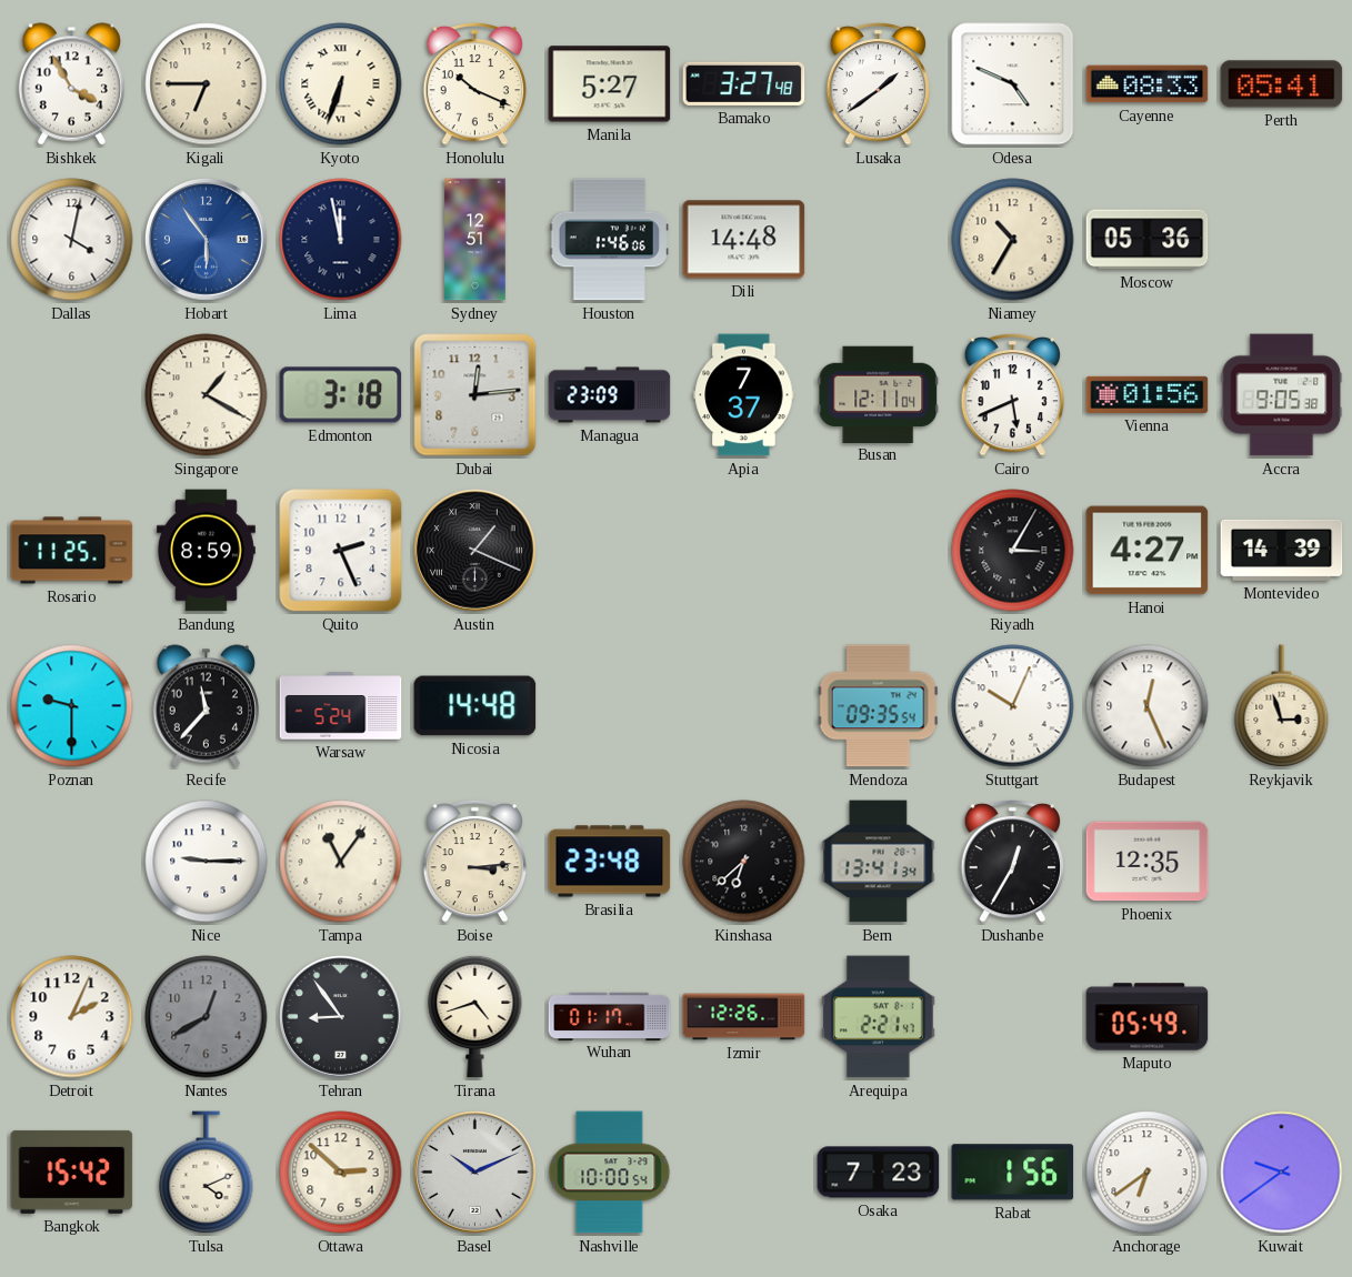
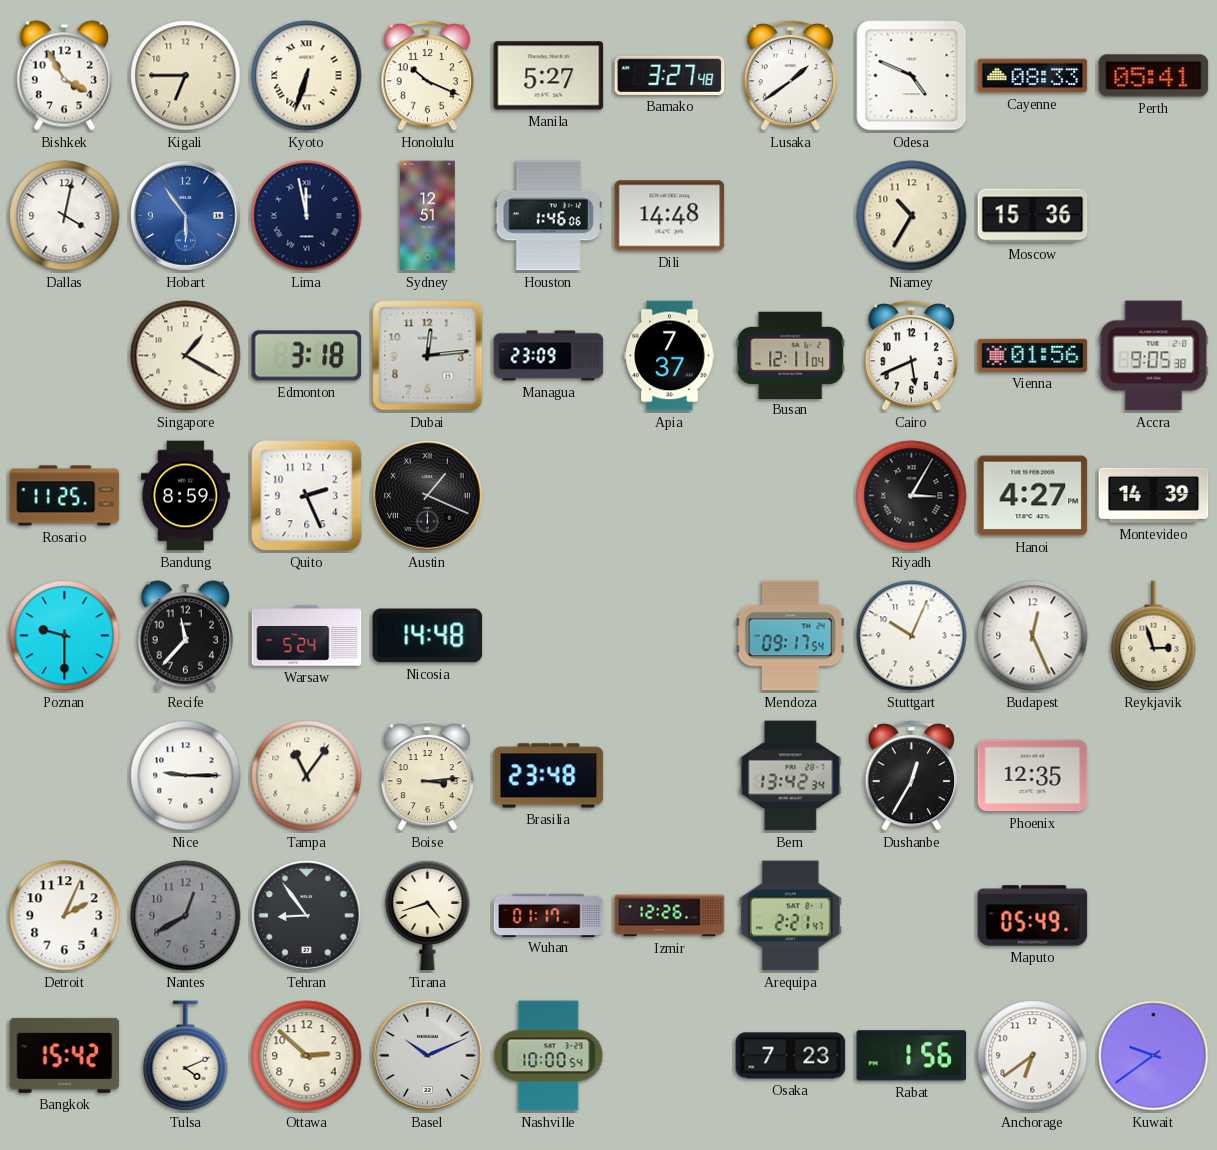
Moscow: 05:36 -> 15:36
Mendoza: 09:35 -> 09:17
Kinshasa: 6:38 -> none
Bern: 13:41 -> 13:42
